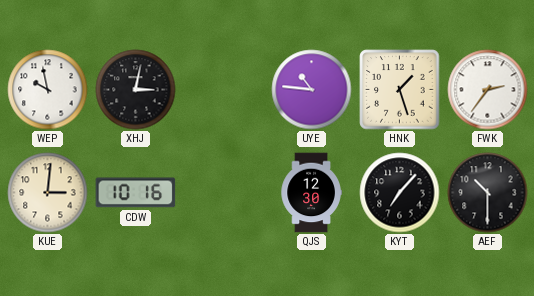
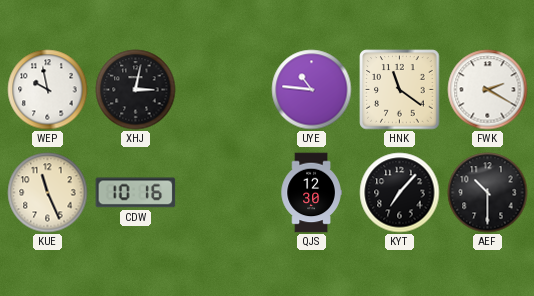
HNK: 1:27 -> 11:21
FWK: 2:36 -> 2:20
KUE: 3:01 -> 11:26
